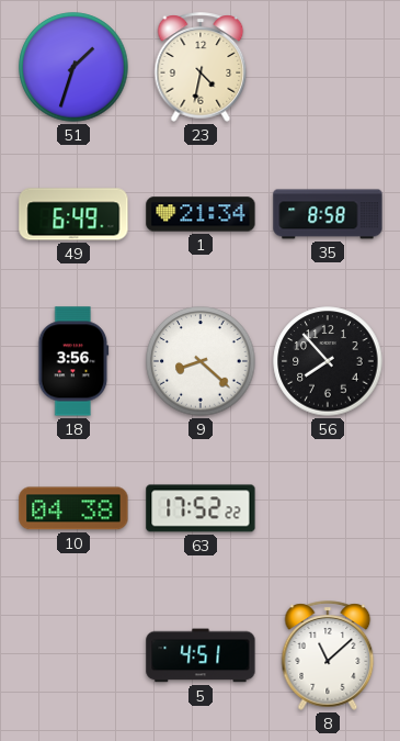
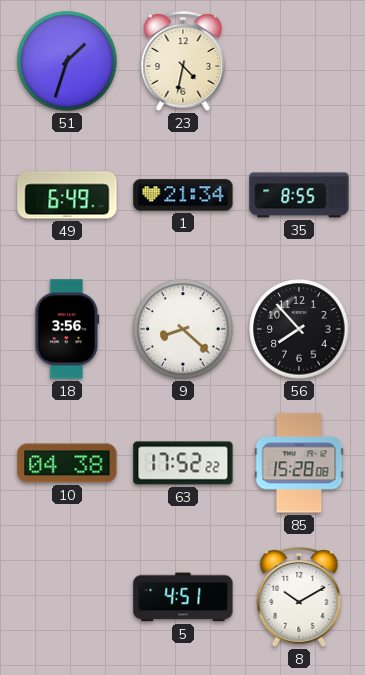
35: 8:58 -> 8:55
85: none -> 15:28
8: 11:08 -> 10:10
